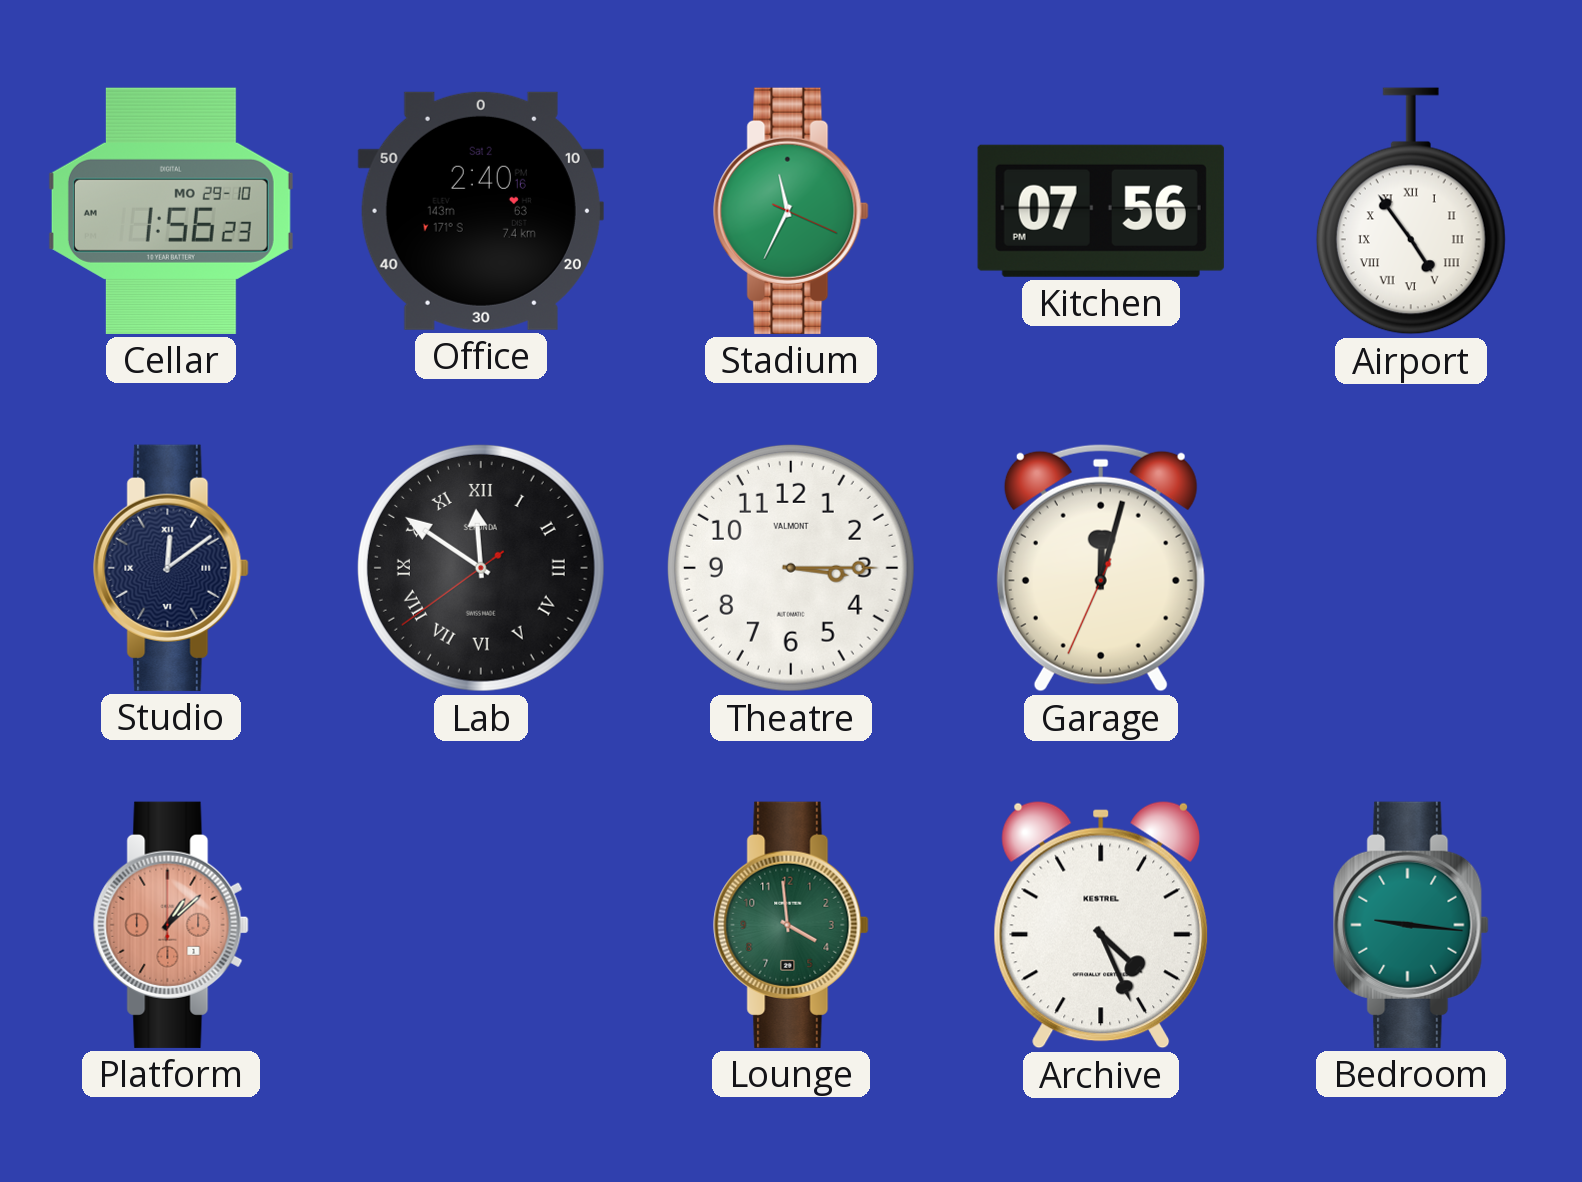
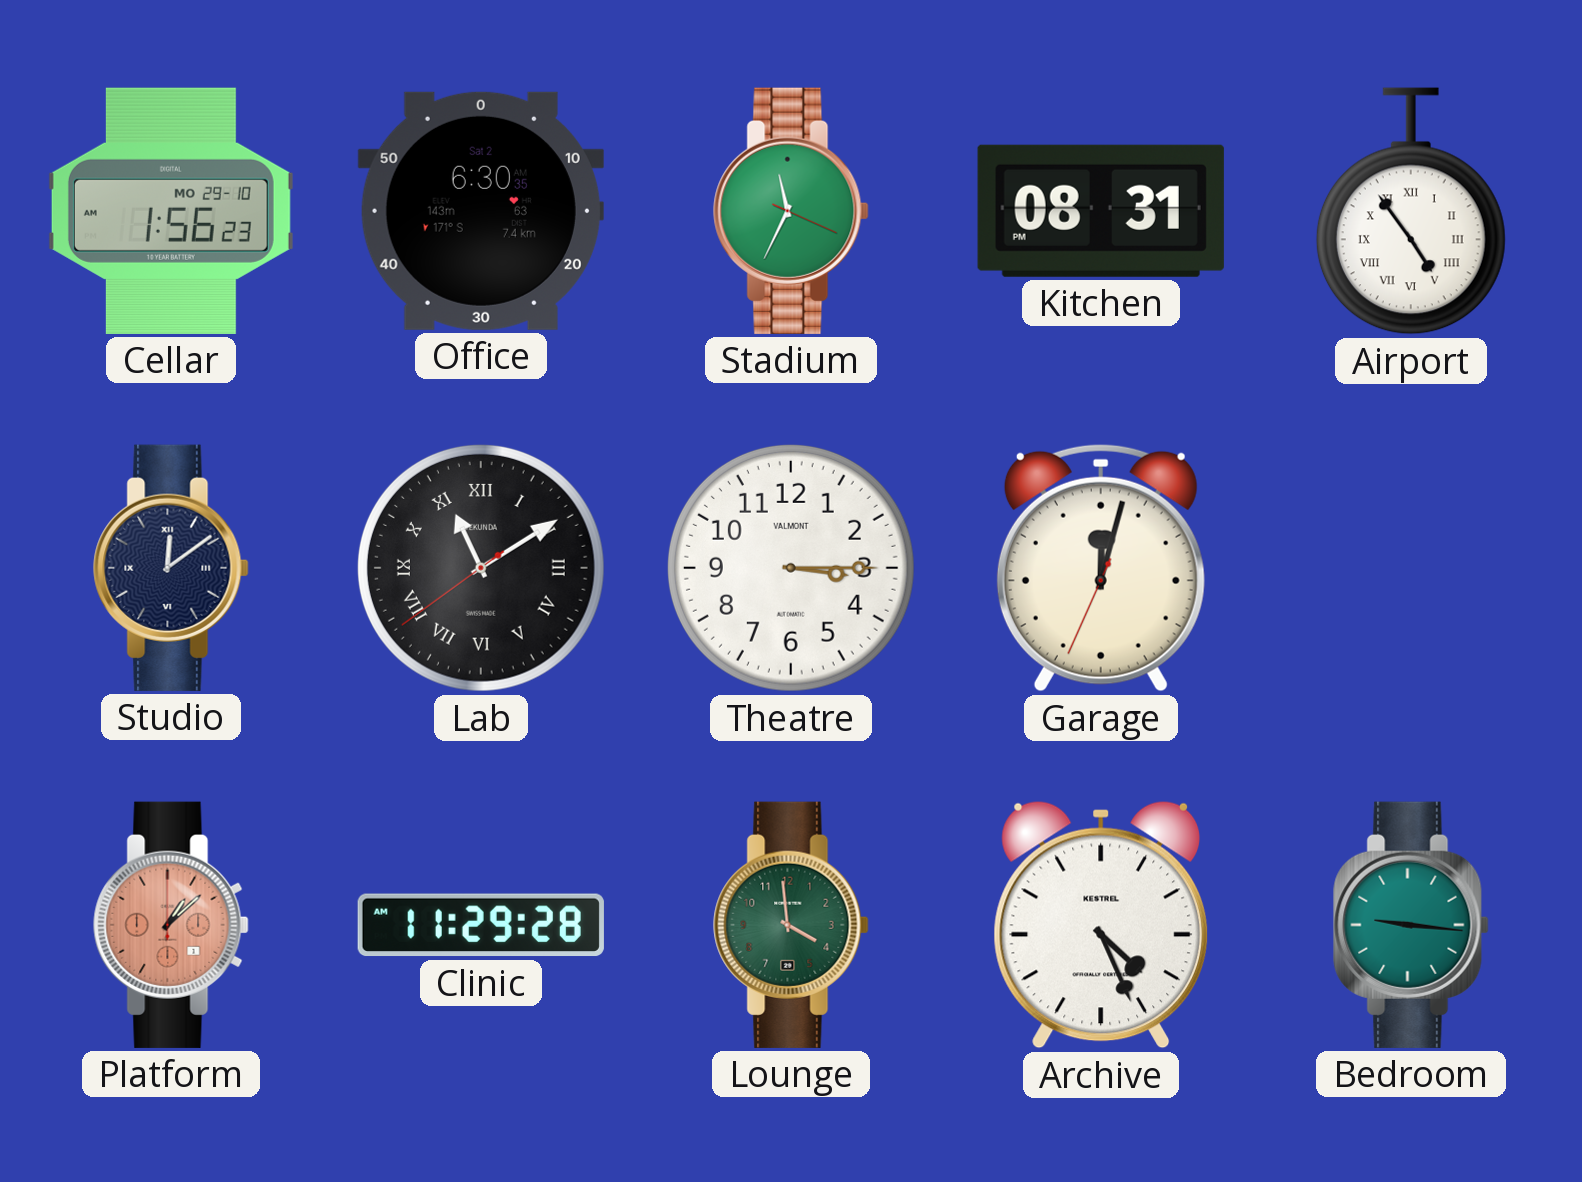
Office: 2:40 -> 6:30
Kitchen: 07:56 -> 08:31
Lab: 11:50 -> 11:09
Clinic: none -> 11:29
